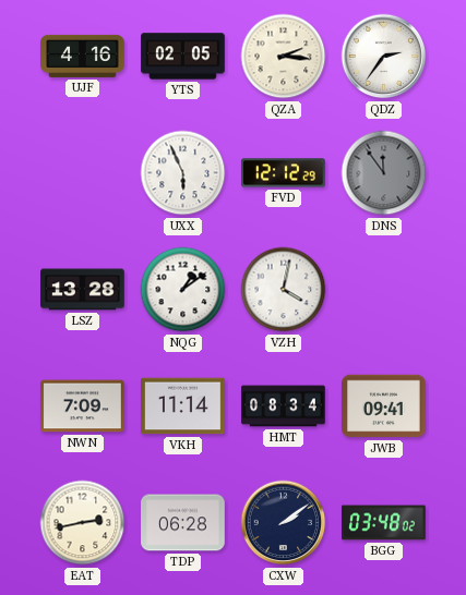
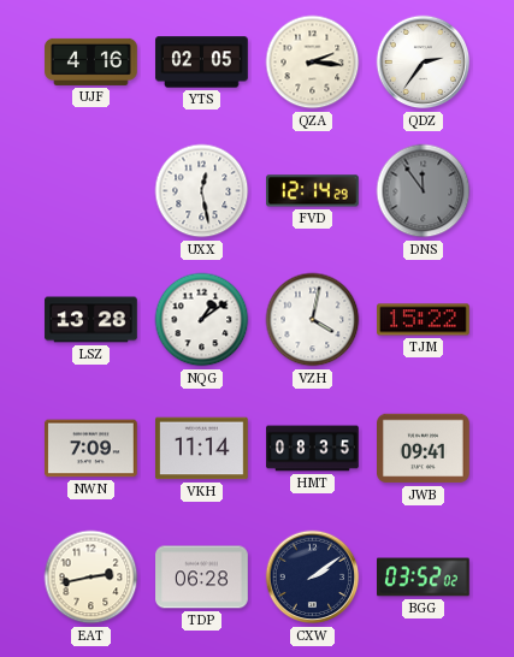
UXX: 5:56 -> 12:28
FVD: 12:12 -> 12:14
TJM: none -> 15:22
HMT: 08:34 -> 08:35
BGG: 03:48 -> 03:52
